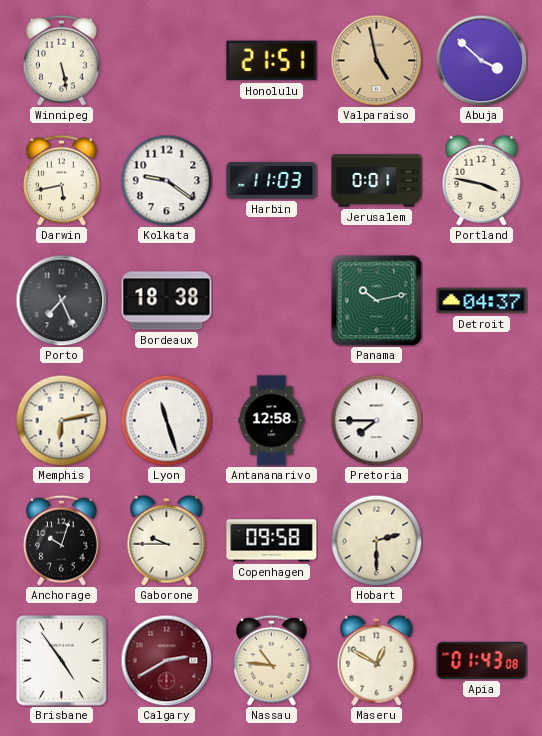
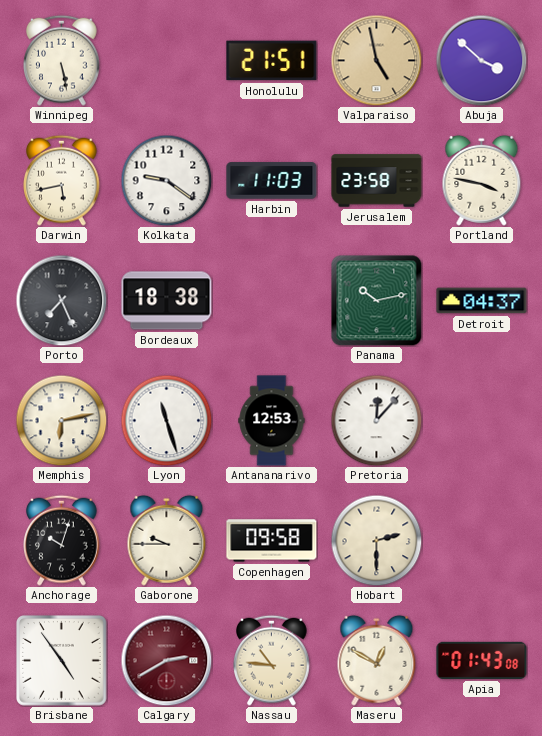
Jerusalem: 0:01 -> 23:58
Antananarivo: 12:58 -> 12:53
Pretoria: 7:45 -> 12:07
